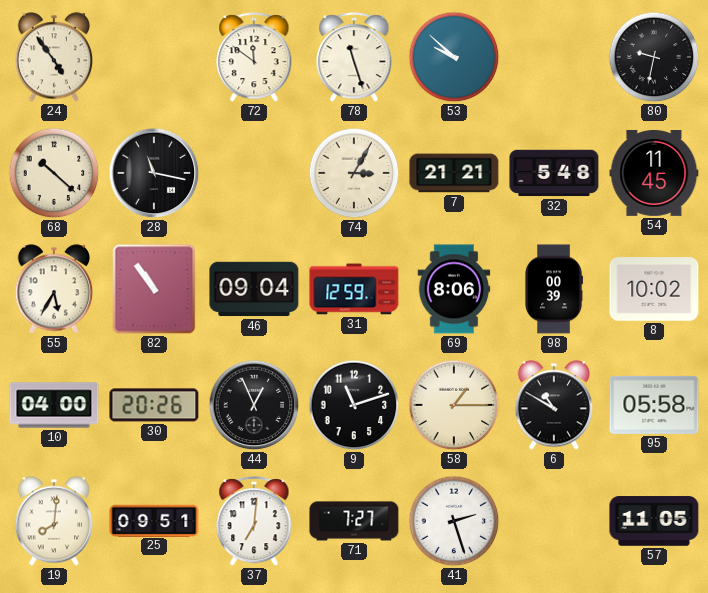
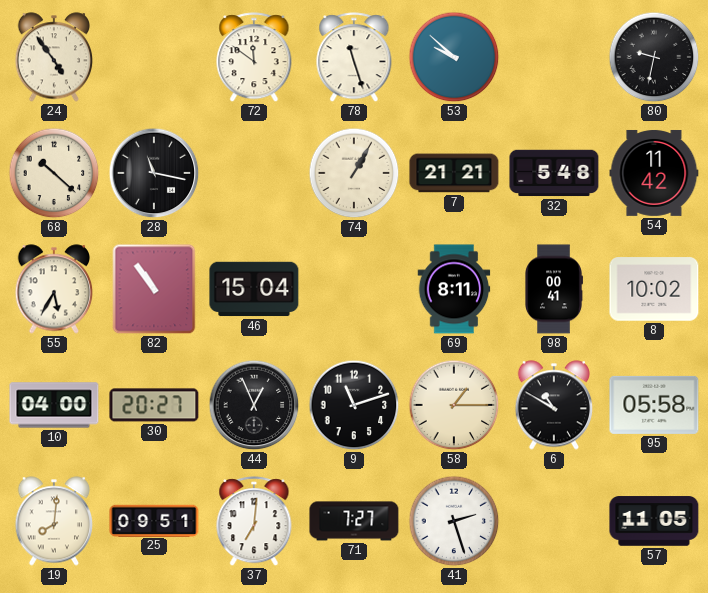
74: 3:05 -> 1:05
54: 11:45 -> 11:42
46: 09:04 -> 15:04
31: 12:59 -> none
69: 8:06 -> 8:11
98: 00:39 -> 00:41
30: 20:26 -> 20:27
